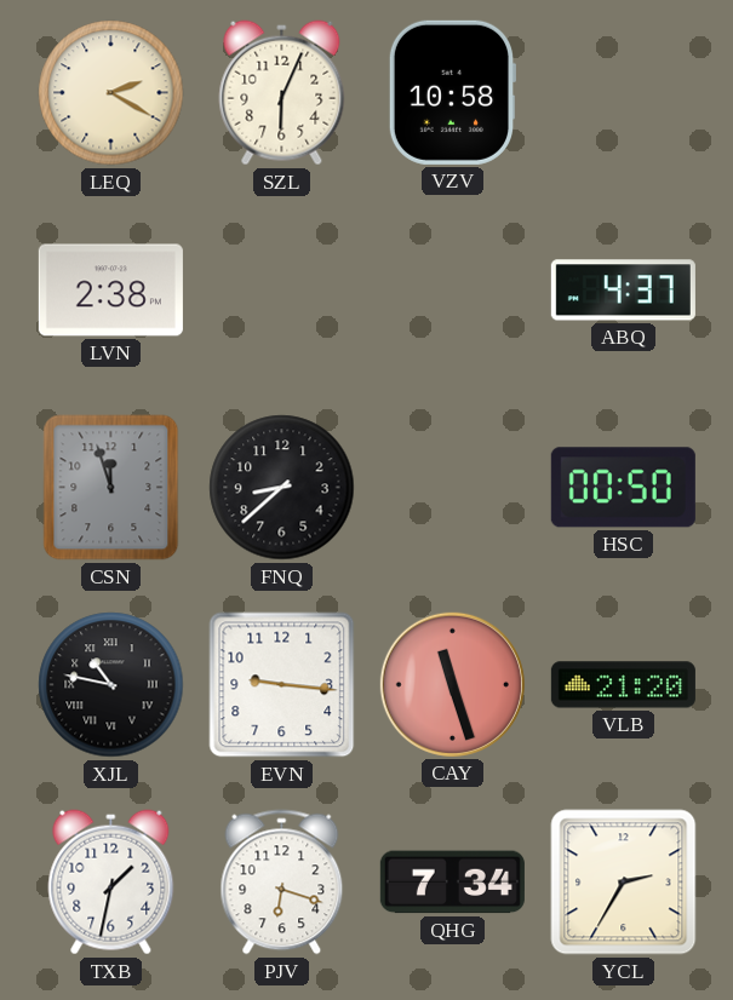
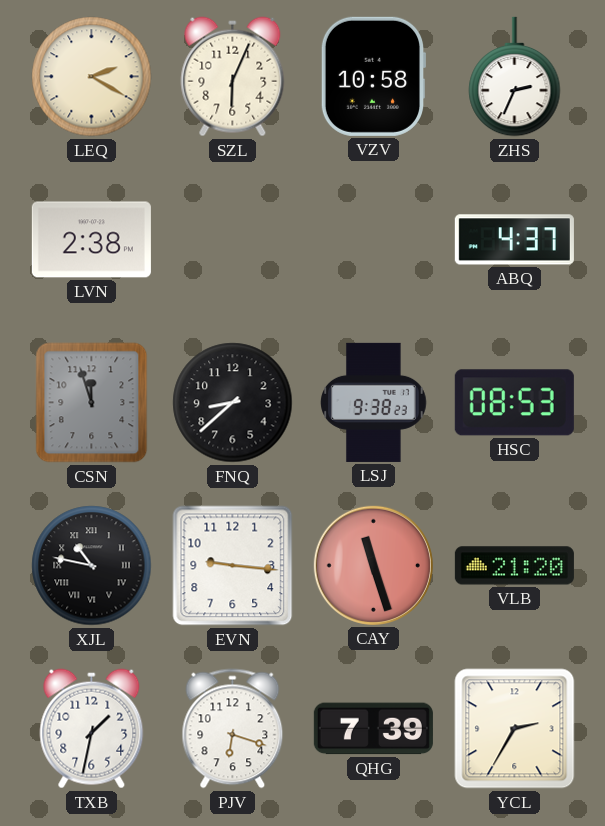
ZHS: none -> 2:34
LSJ: none -> 9:38
HSC: 00:50 -> 08:53
QHG: 7:34 -> 7:39
